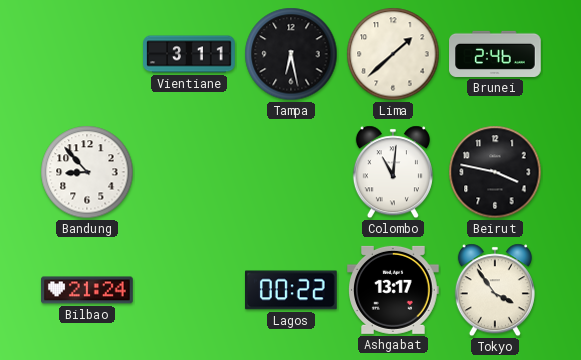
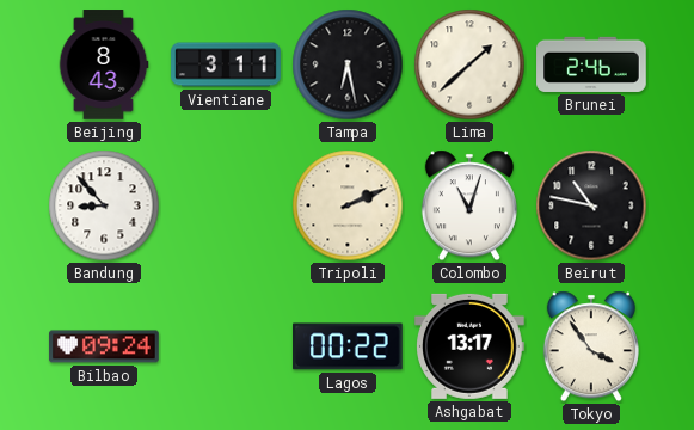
Beijing: none -> 8:43
Tripoli: none -> 2:11
Colombo: 11:01 -> 11:03
Beirut: 3:47 -> 10:47
Bilbao: 21:24 -> 09:24
